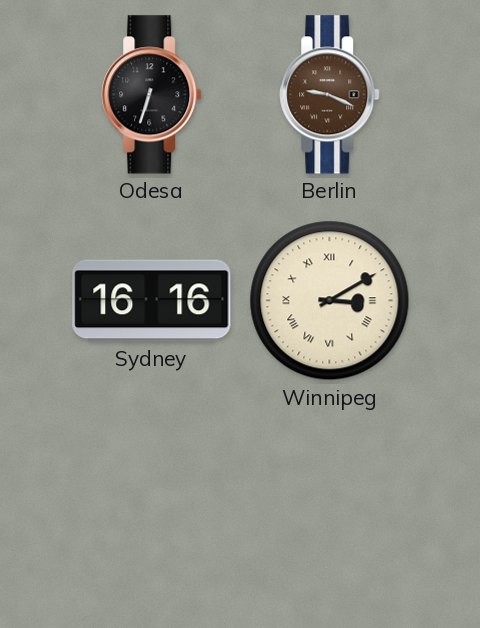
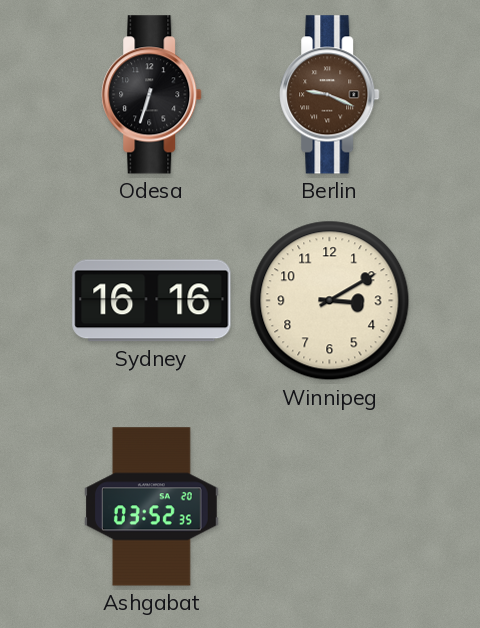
Winnipeg numerals: Roman -> Arabic
Ashgabat: none -> 03:52
